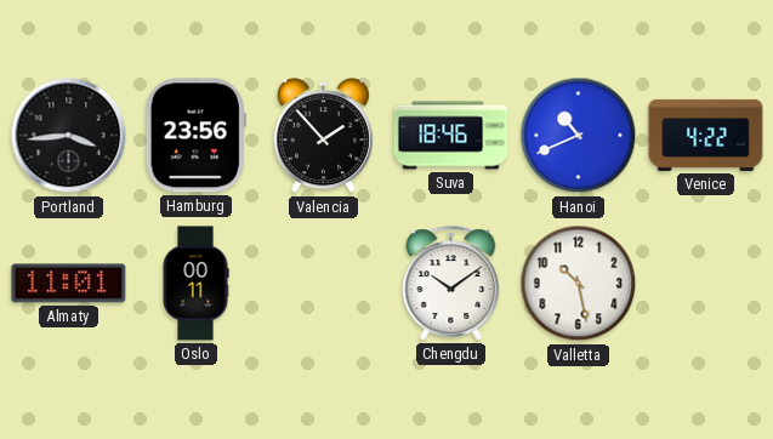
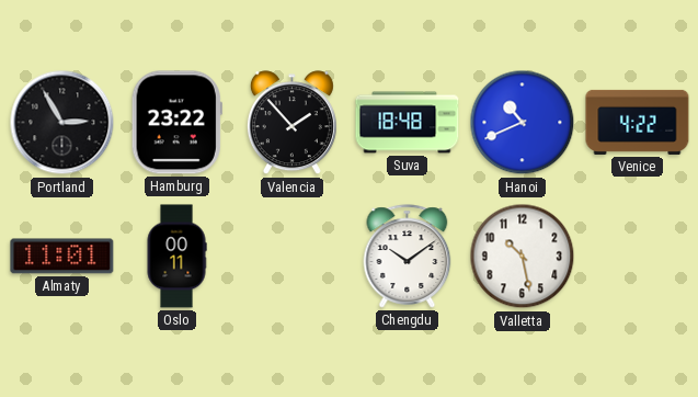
Portland: 3:44 -> 2:55
Hamburg: 23:56 -> 23:22
Suva: 18:46 -> 18:48
